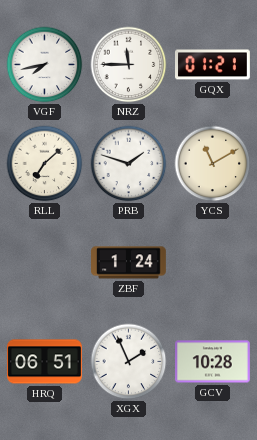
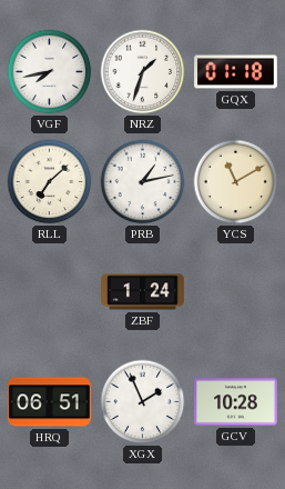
NRZ: 11:45 -> 1:33
GQX: 01:21 -> 01:18
PRB: 1:48 -> 1:13
